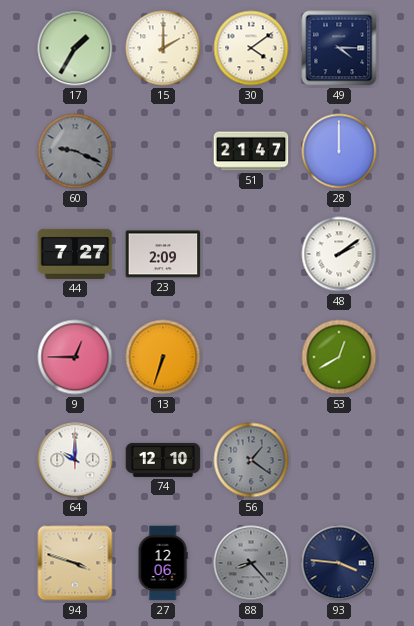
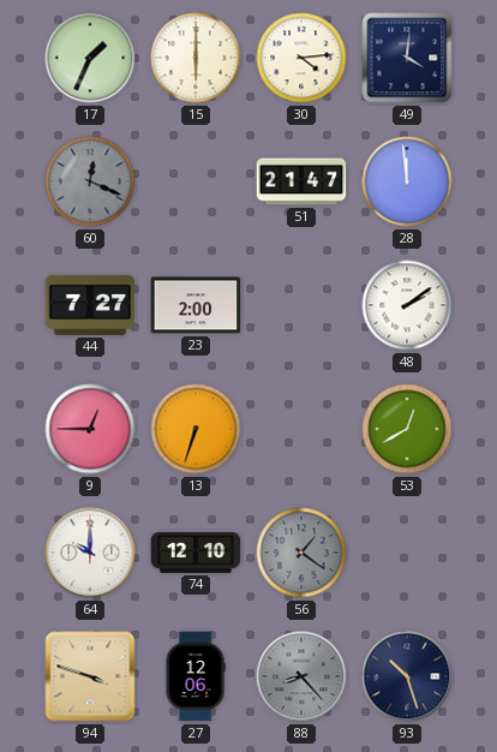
17: 1:35 -> 1:34
15: 2:00 -> 6:00
30: 4:09 -> 4:14
49: 4:15 -> 4:01
60: 9:19 -> 12:19
28: 12:00 -> 11:59
23: 2:09 -> 2:00
93: 3:46 -> 10:27
